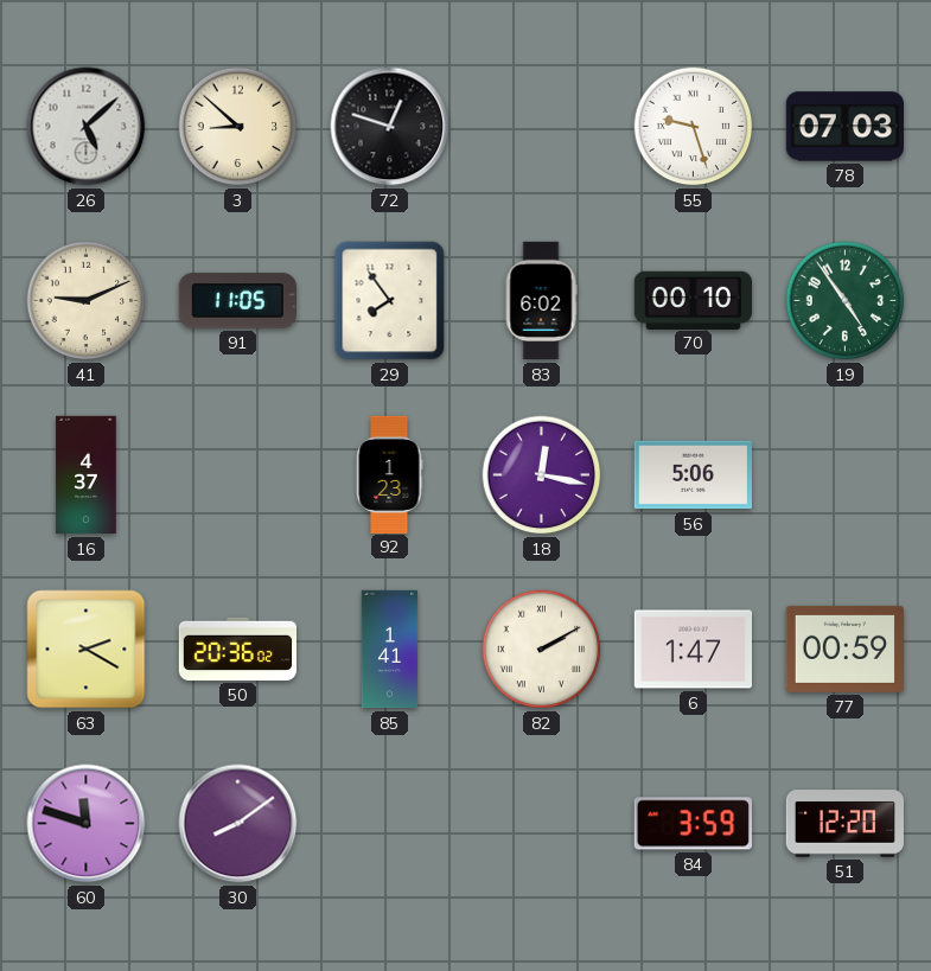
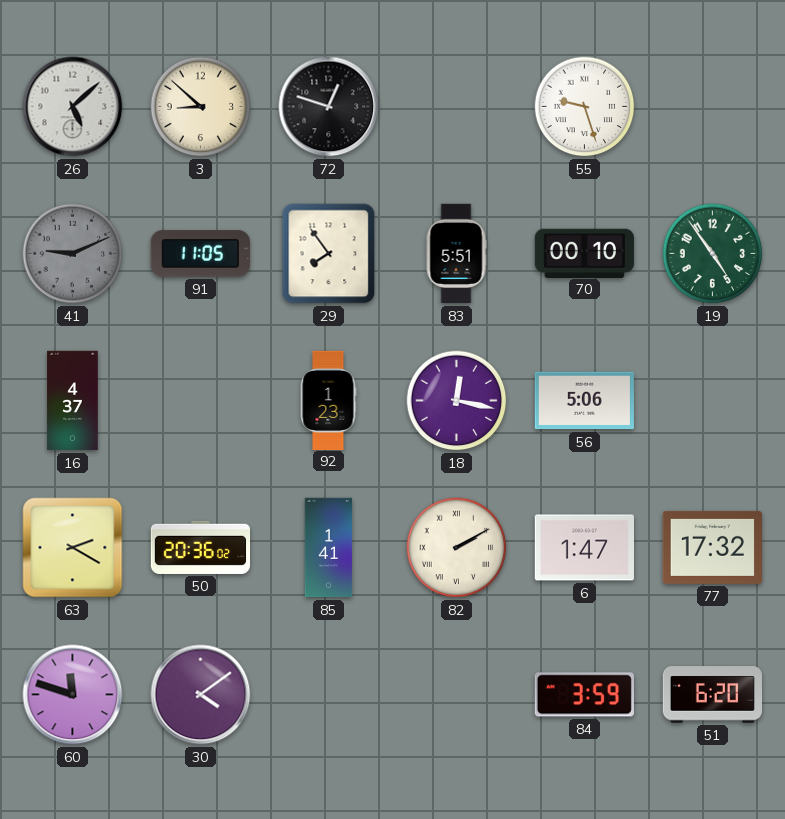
78: 07:03 -> none
41 dial: cream -> grey
83: 6:02 -> 5:51
77: 00:59 -> 17:32
30: 8:09 -> 4:09
51: 12:20 -> 6:20
